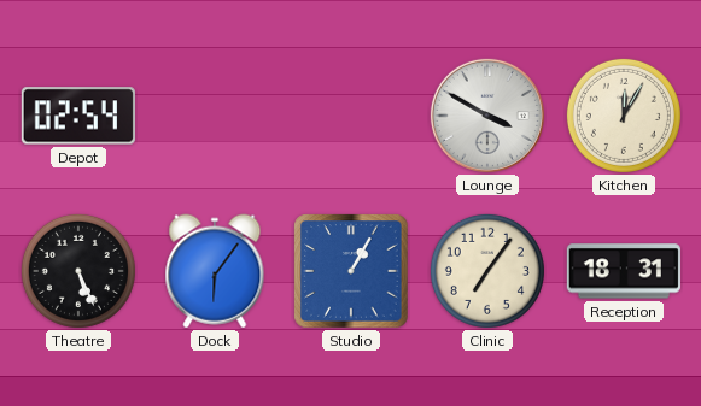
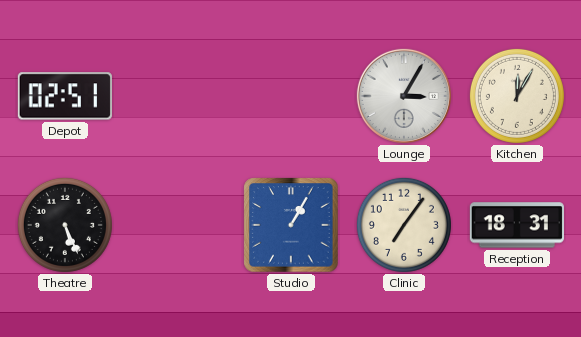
Depot: 02:54 -> 02:51
Lounge: 3:50 -> 3:05
Dock: 6:06 -> none
